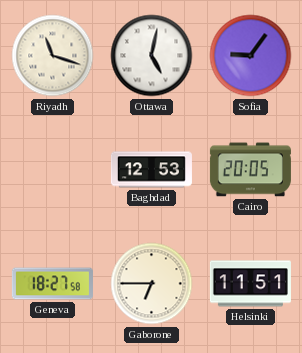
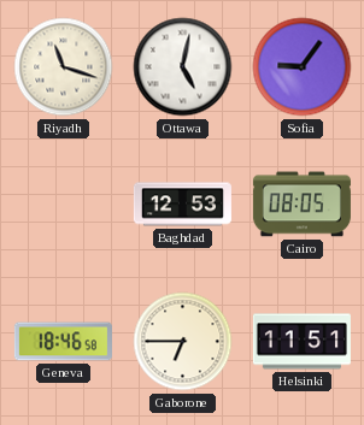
Cairo: 20:05 -> 08:05
Geneva: 18:27 -> 18:46
